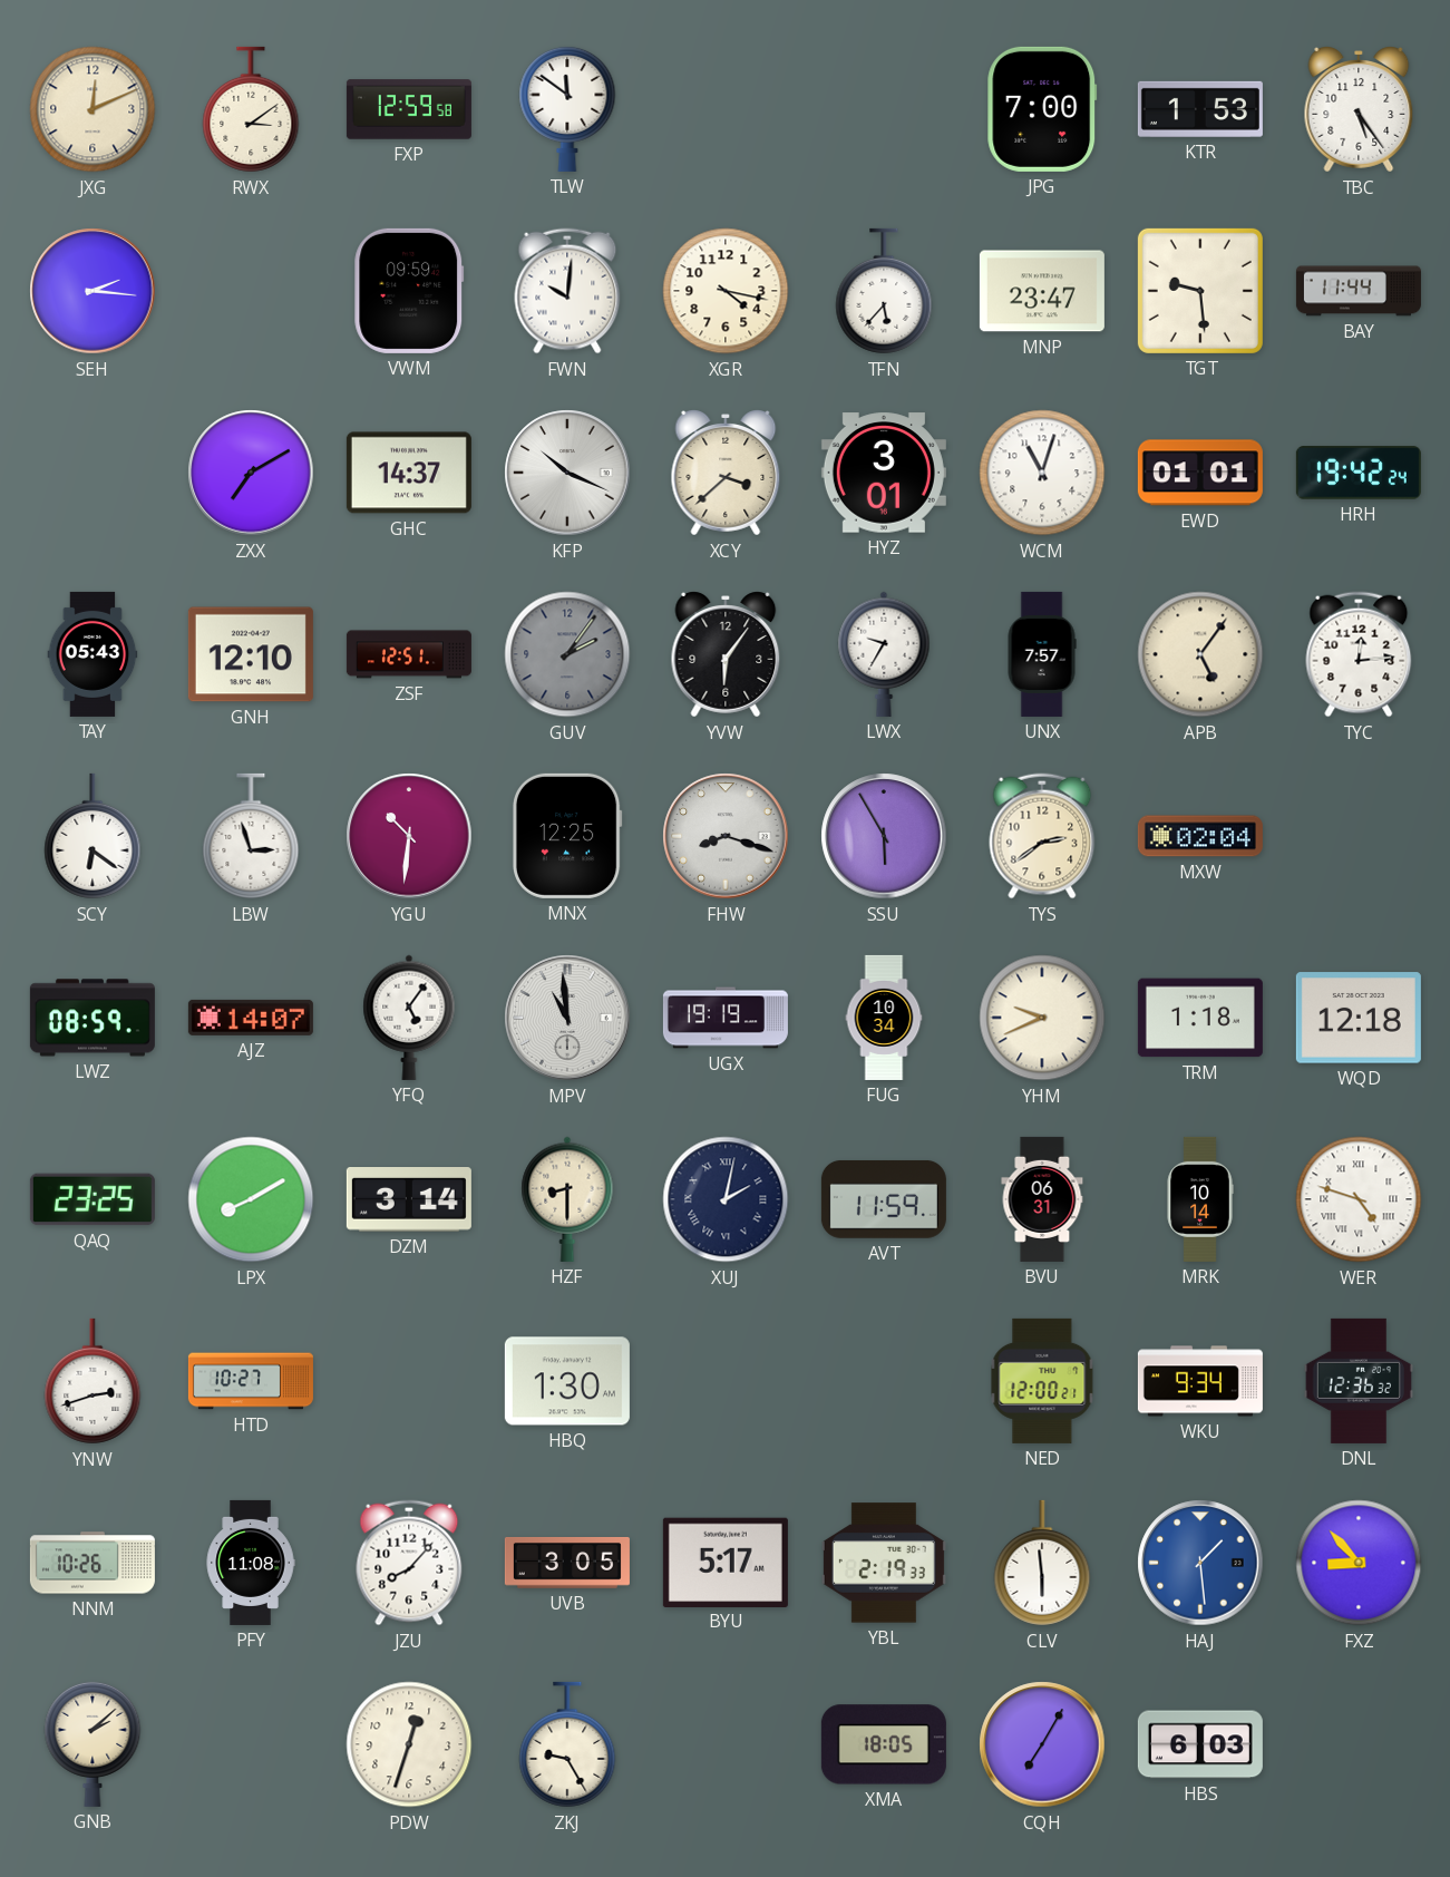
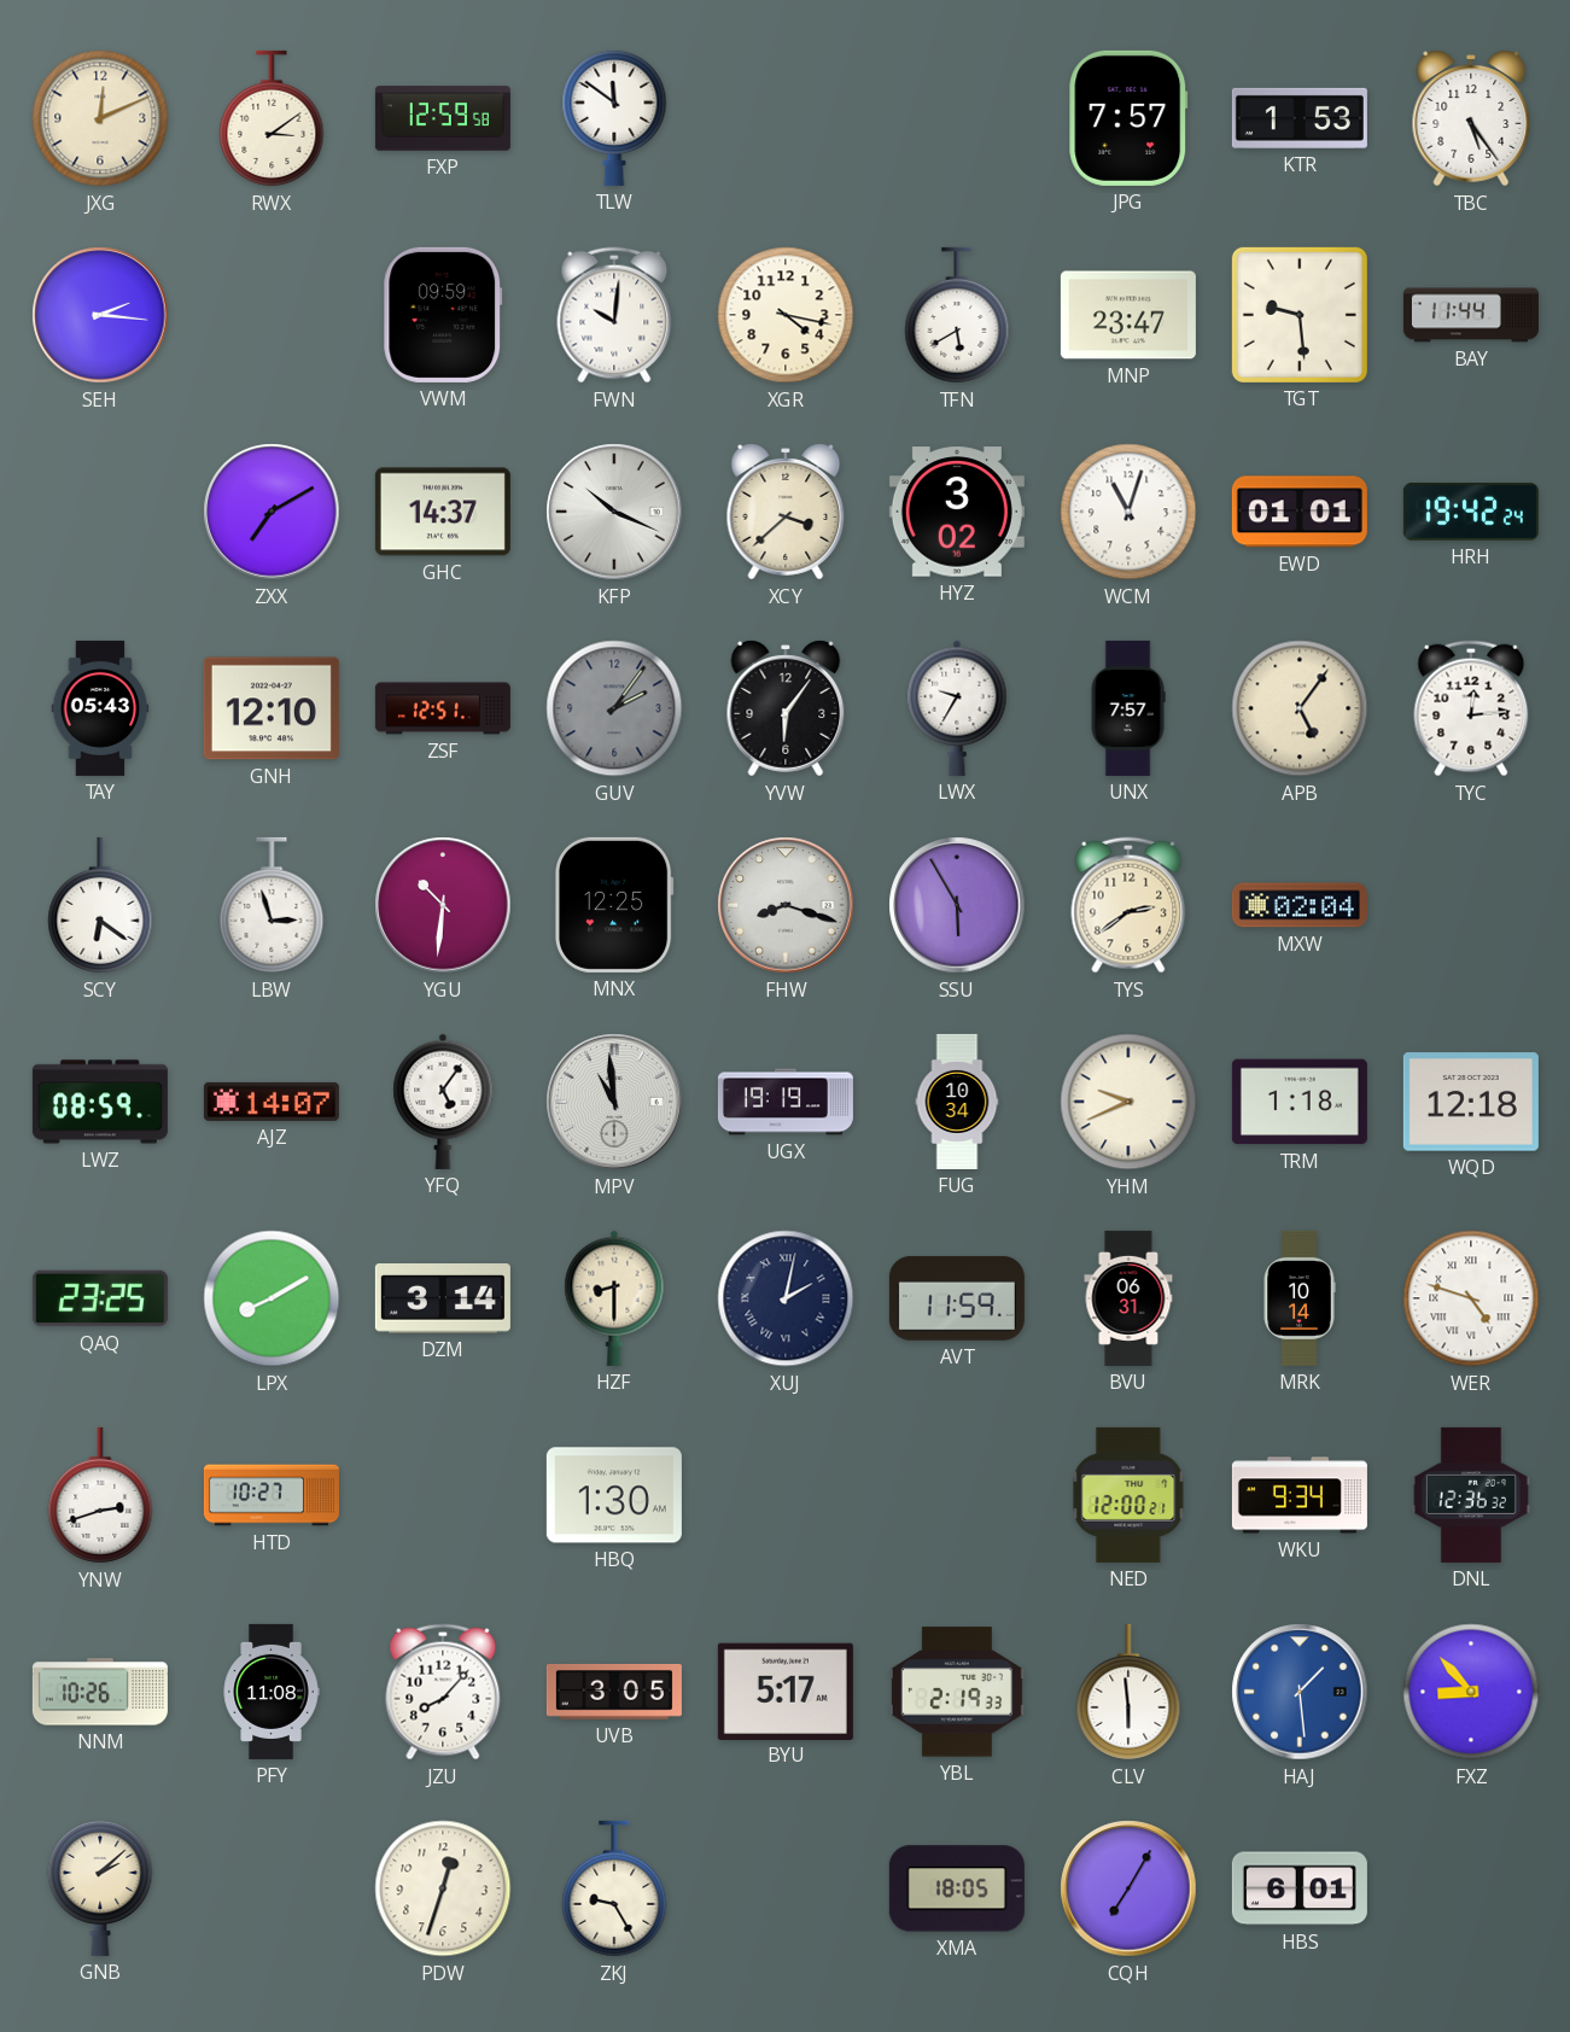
JPG: 7:00 -> 7:57
TFN: 5:37 -> 5:40
HYZ: 3:01 -> 3:02
HBS: 6:03 -> 6:01
